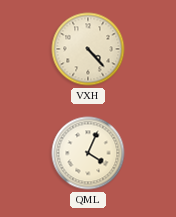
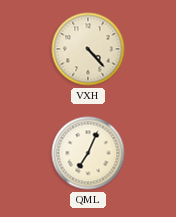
QML: 4:04 -> 7:04
